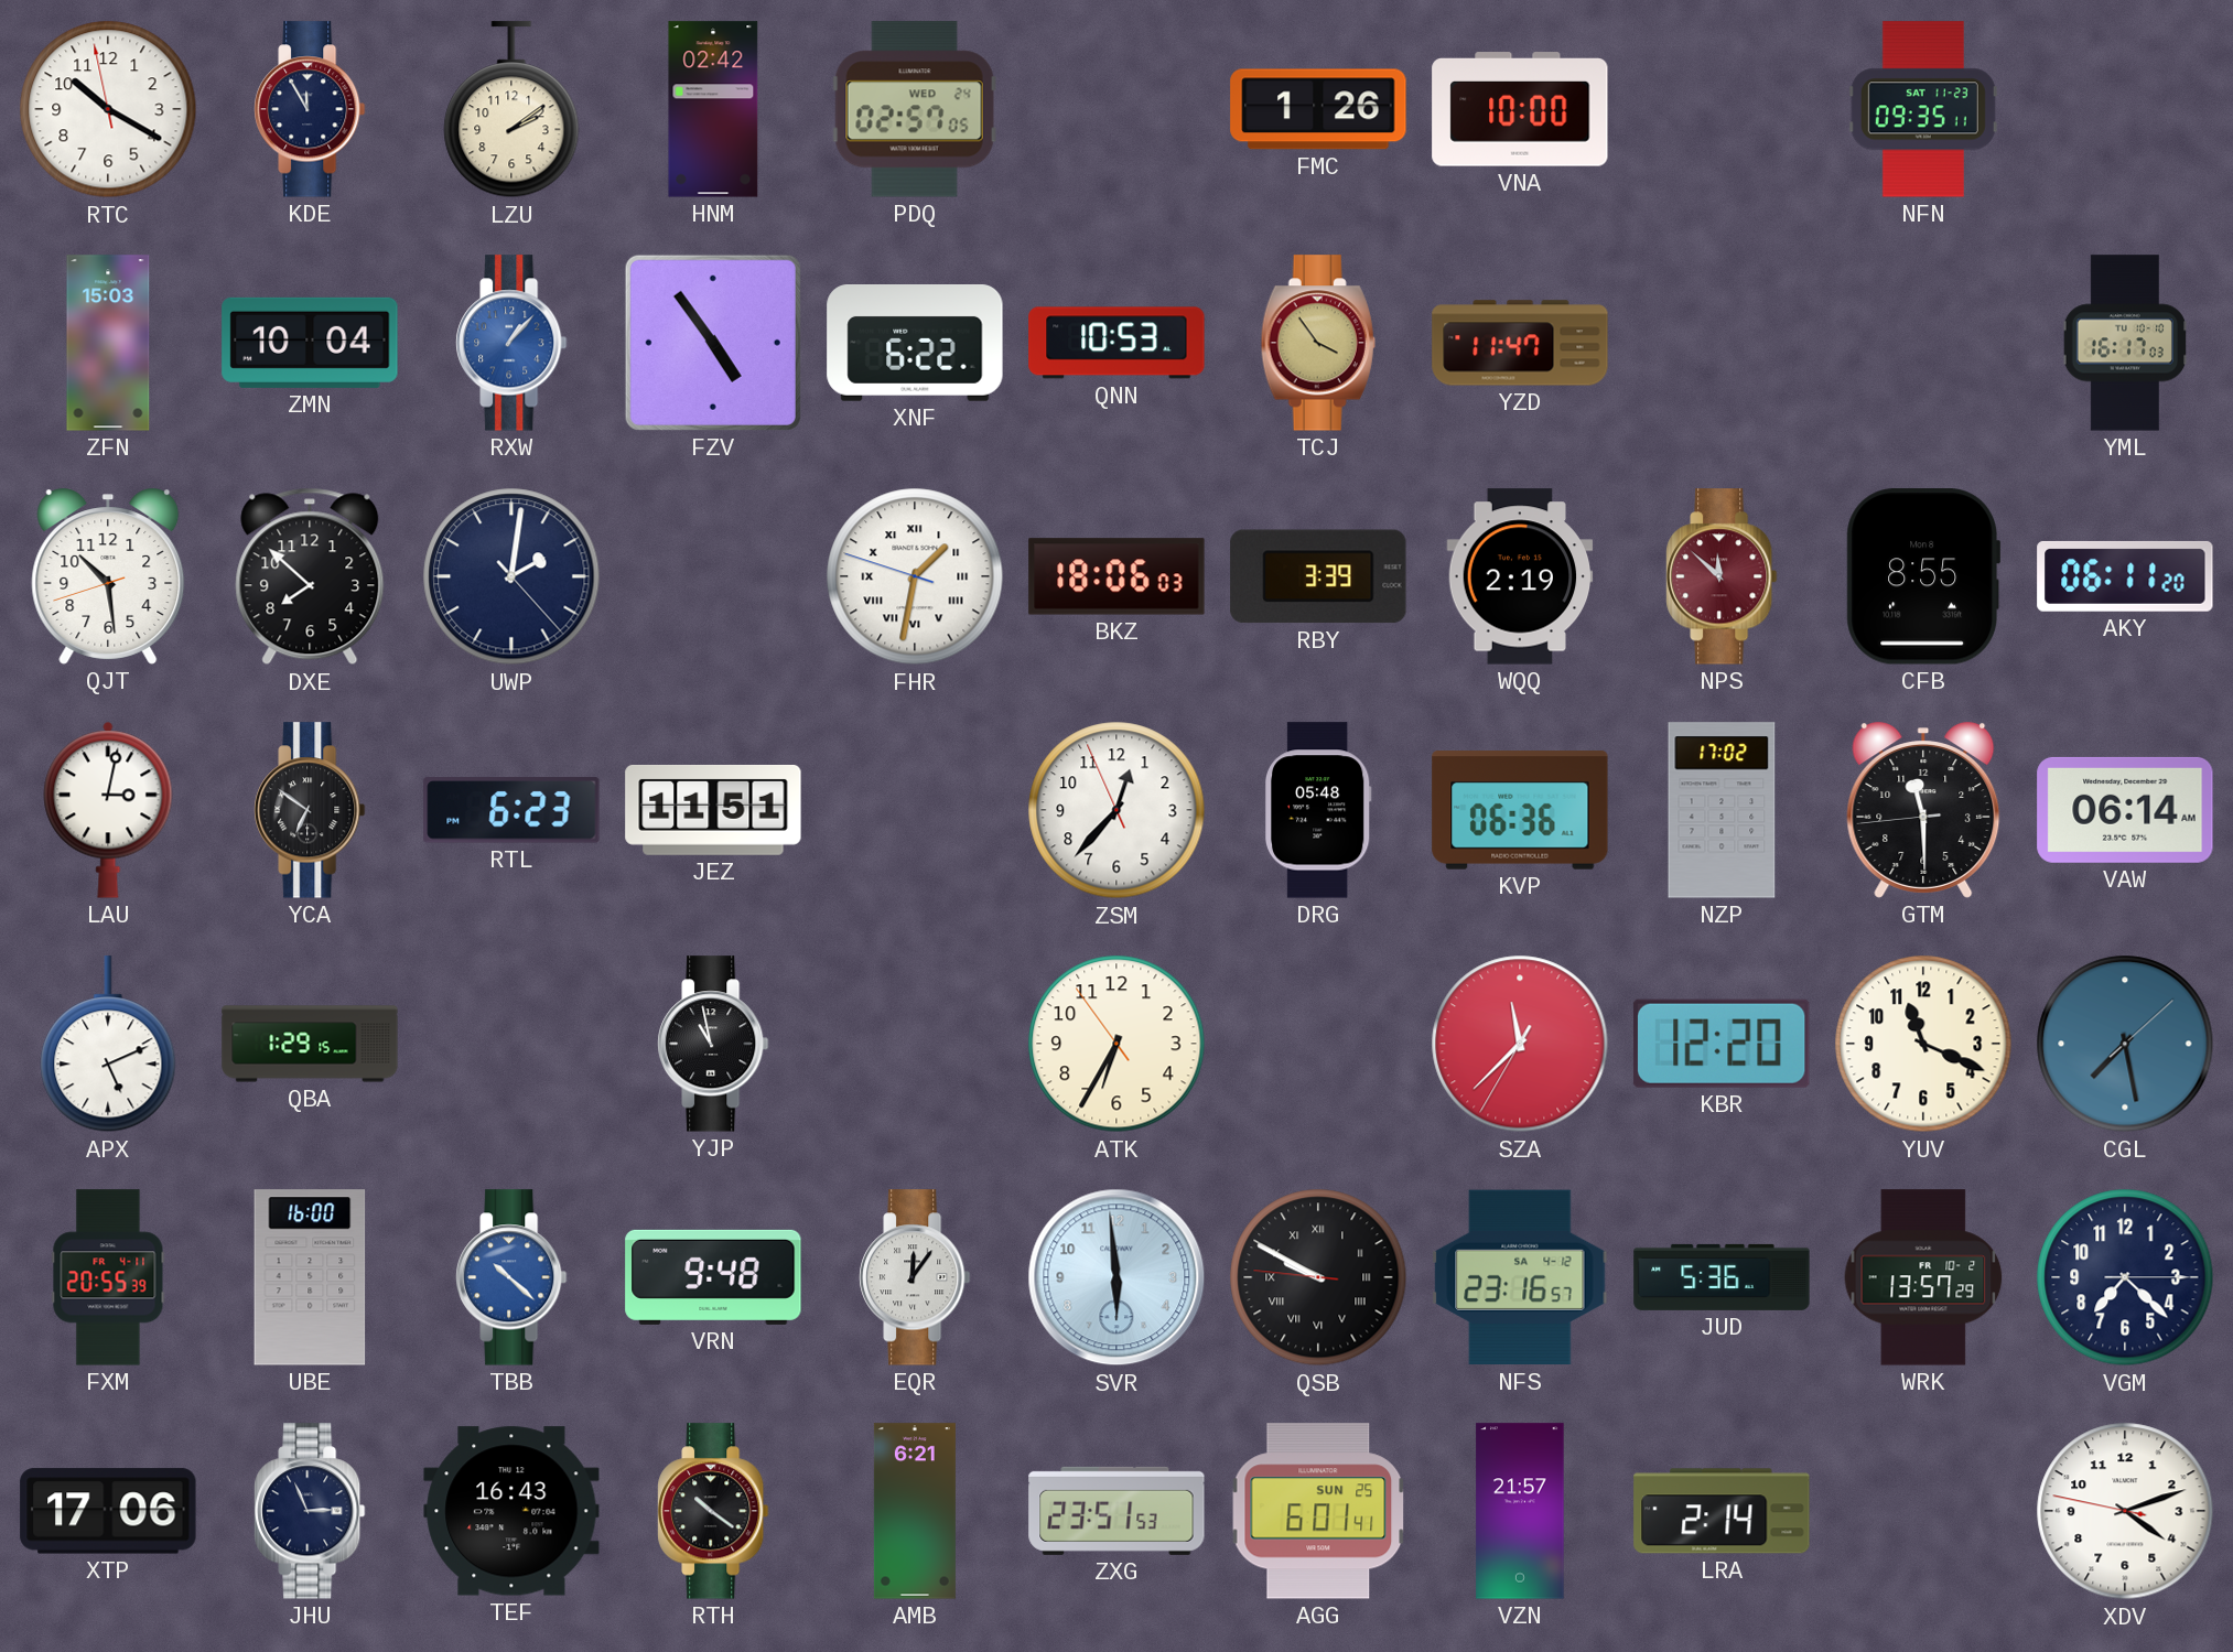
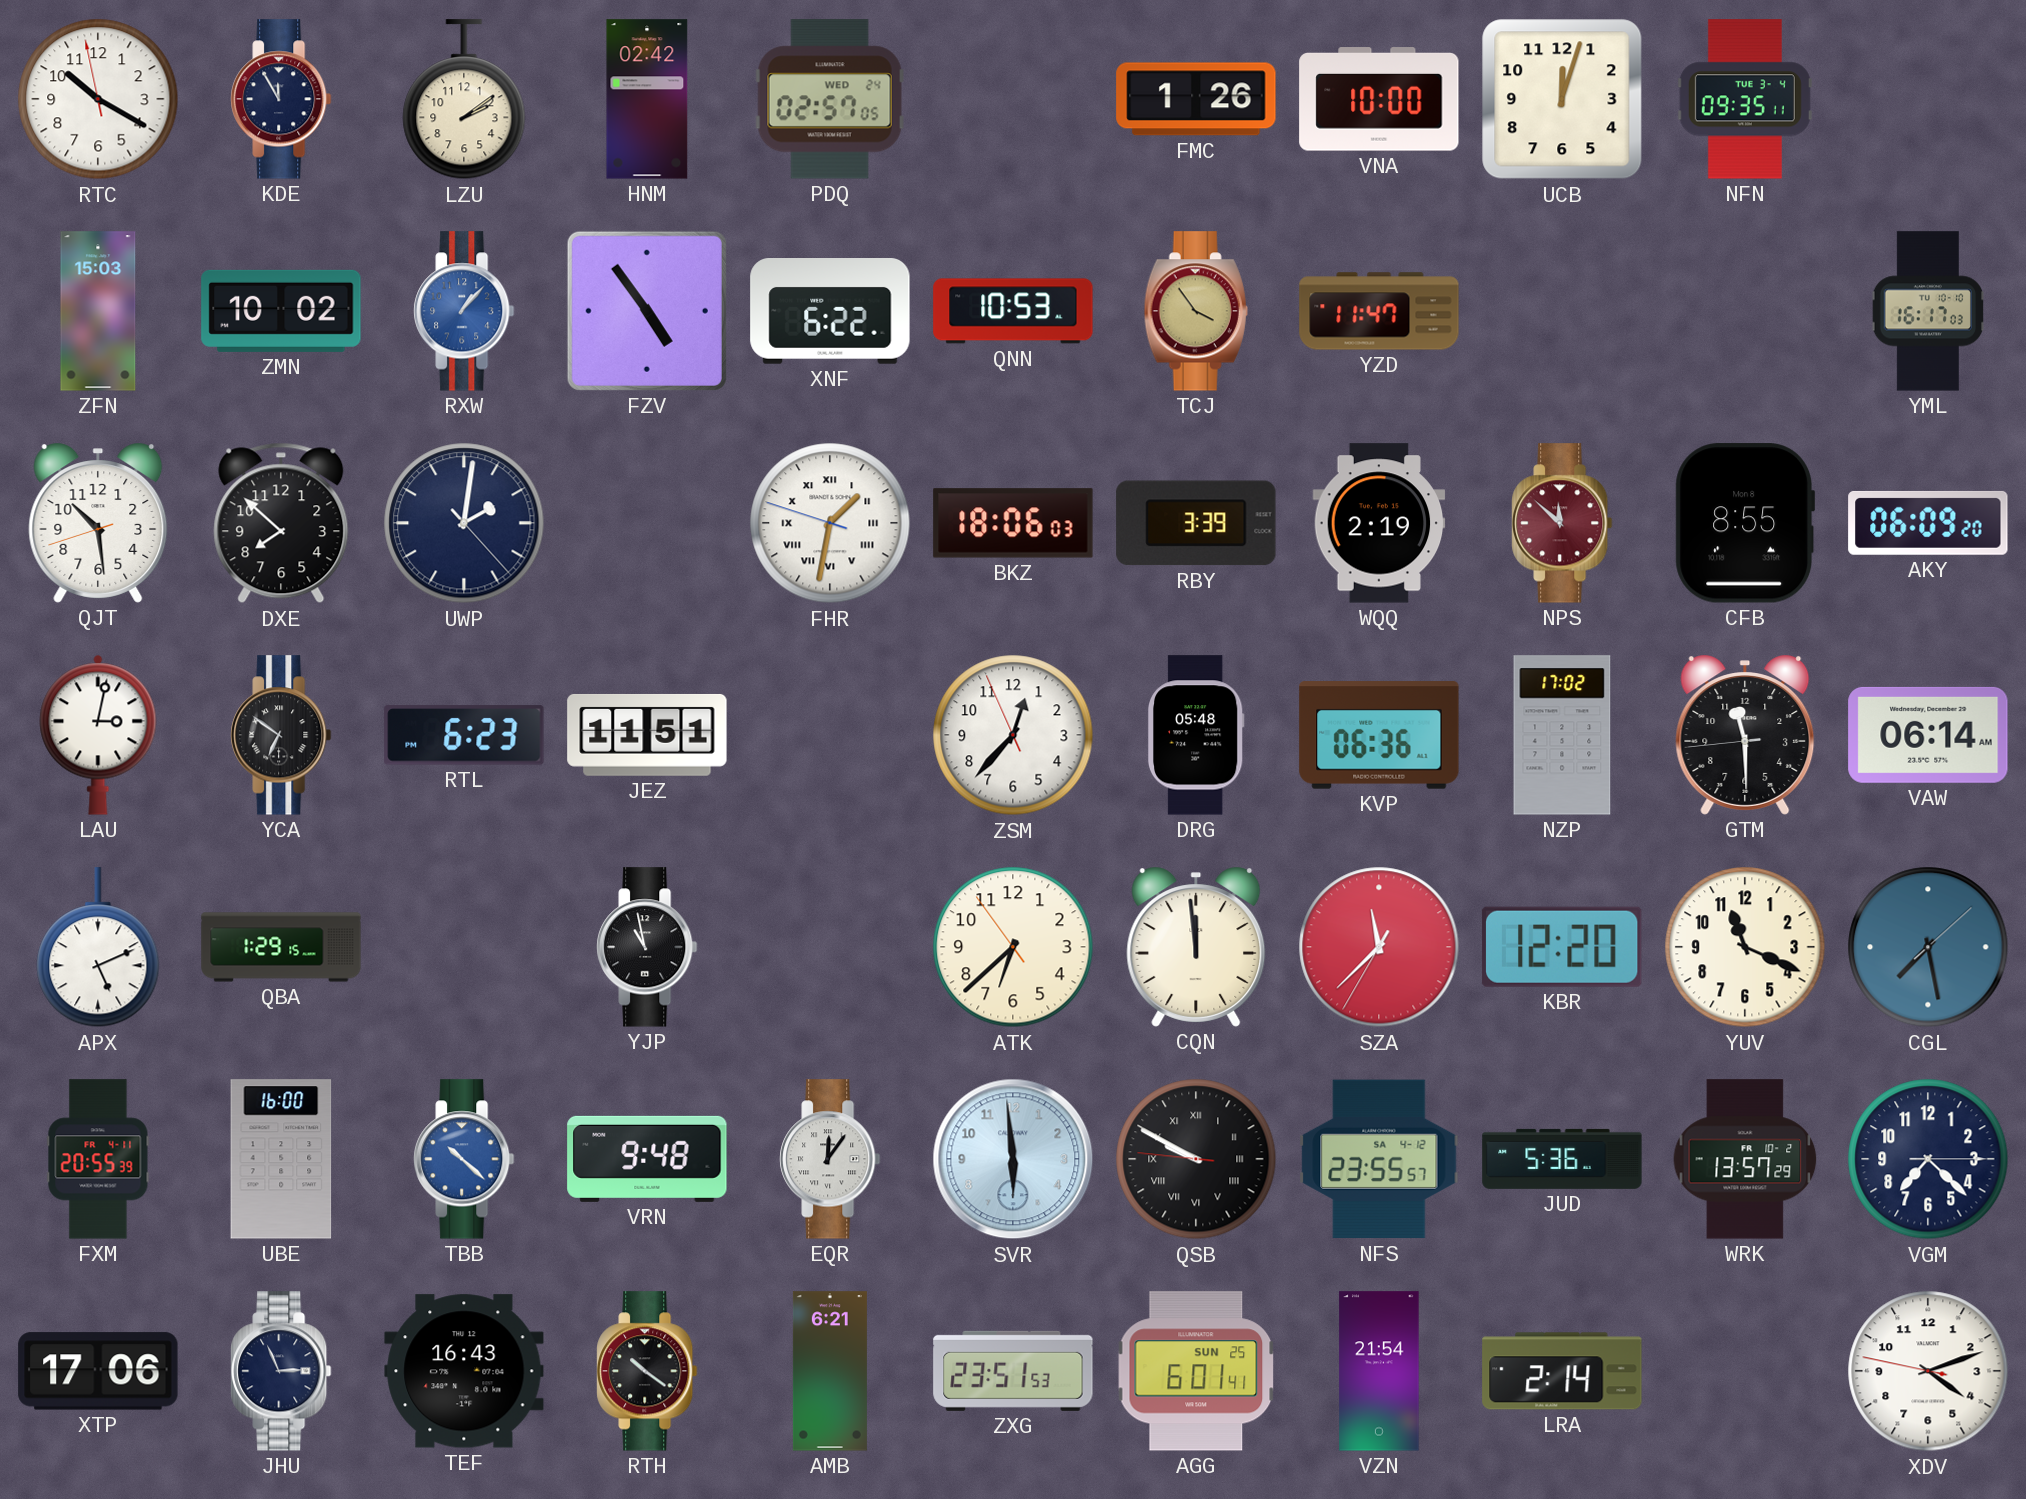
UCB: none -> 12:03
NFN date: SAT 11-23 -> TUE 3-4
ZMN: 10:04 -> 10:02
AKY: 06:11 -> 06:09
ATK: 6:34 -> 6:37
CQN: none -> 11:59
NFS: 23:16 -> 23:55
VZN: 21:57 -> 21:54
